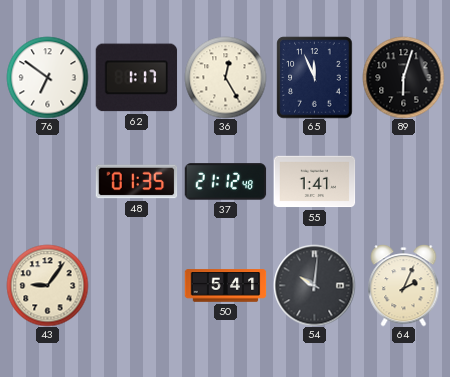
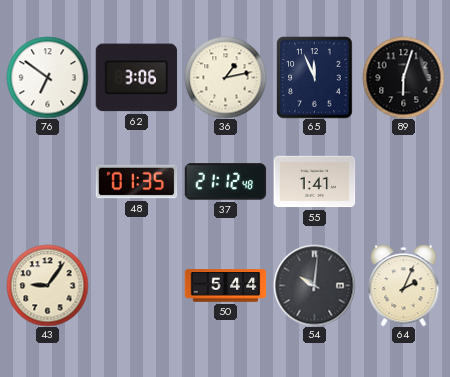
62: 1:17 -> 3:06
36: 12:25 -> 1:13
50: 5:41 -> 5:44
